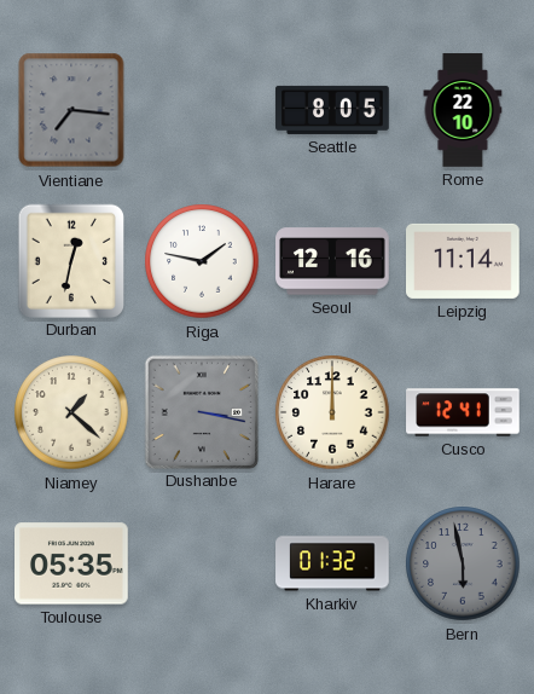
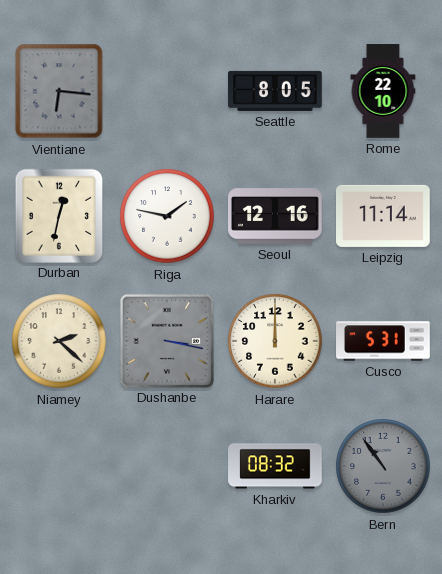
Vientiane: 7:16 -> 6:16
Niamey: 1:22 -> 2:22
Cusco: 12:41 -> 5:31
Toulouse: 05:35 -> none
Kharkiv: 01:32 -> 08:32
Bern: 5:58 -> 10:54
